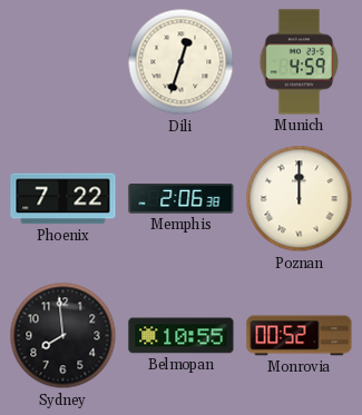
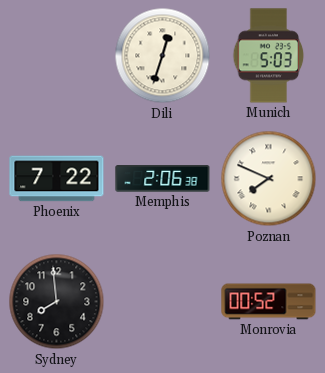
Munich: 4:59 -> 5:03
Poznan: 12:00 -> 7:49
Belmopan: 10:55 -> none
